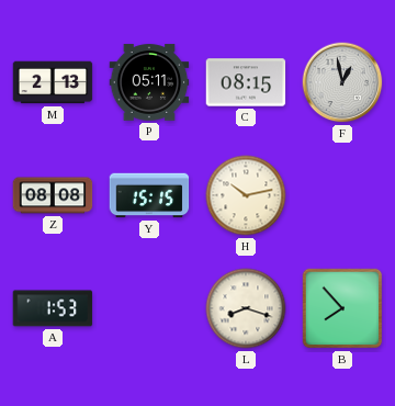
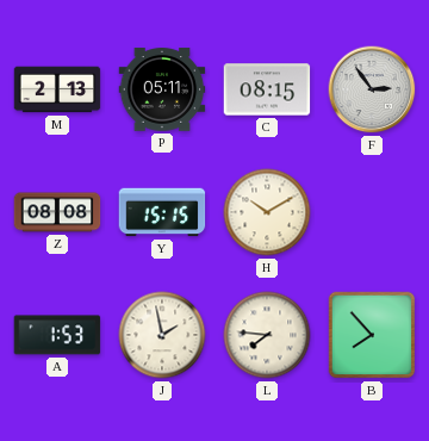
F: 12:58 -> 2:54
H: 10:13 -> 10:10
J: none -> 1:58
L: 8:18 -> 7:46
